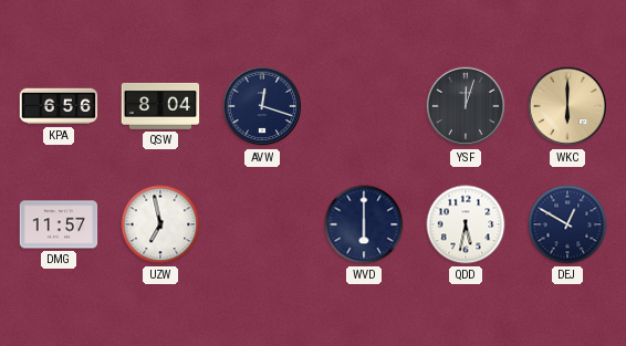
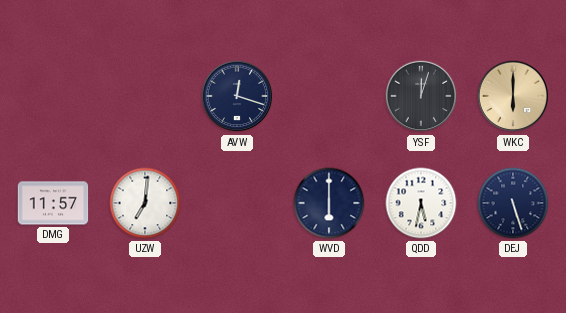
KPA: 6:56 -> none
QSW: 8:04 -> none
UZW: 6:58 -> 7:01
DEJ: 12:50 -> 5:27
